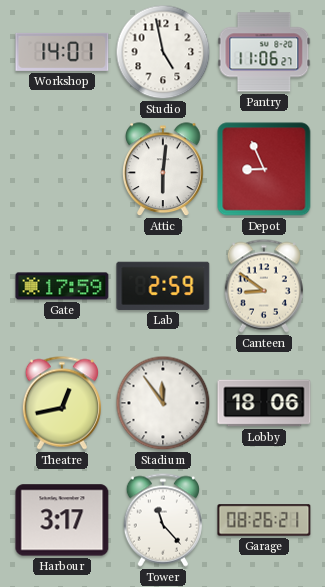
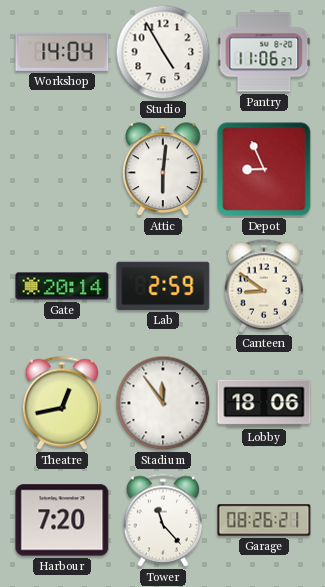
Workshop: 14:01 -> 14:04
Studio: 4:58 -> 4:55
Gate: 17:59 -> 20:14
Harbour: 3:17 -> 7:20
